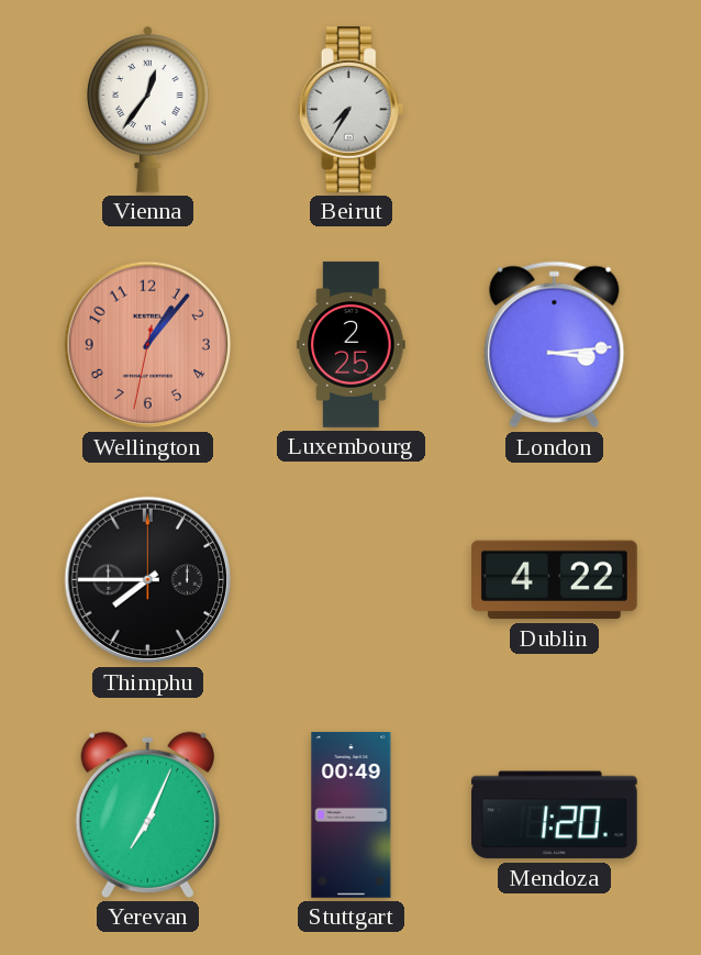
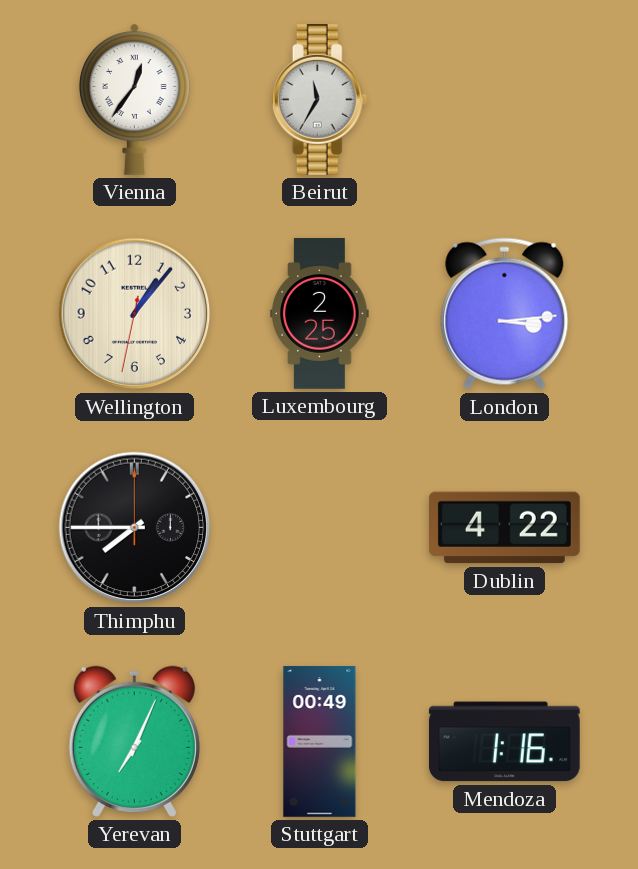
Beirut: 7:35 -> 11:35
Wellington dial: salmon -> cream
Mendoza: 1:20 -> 1:16
